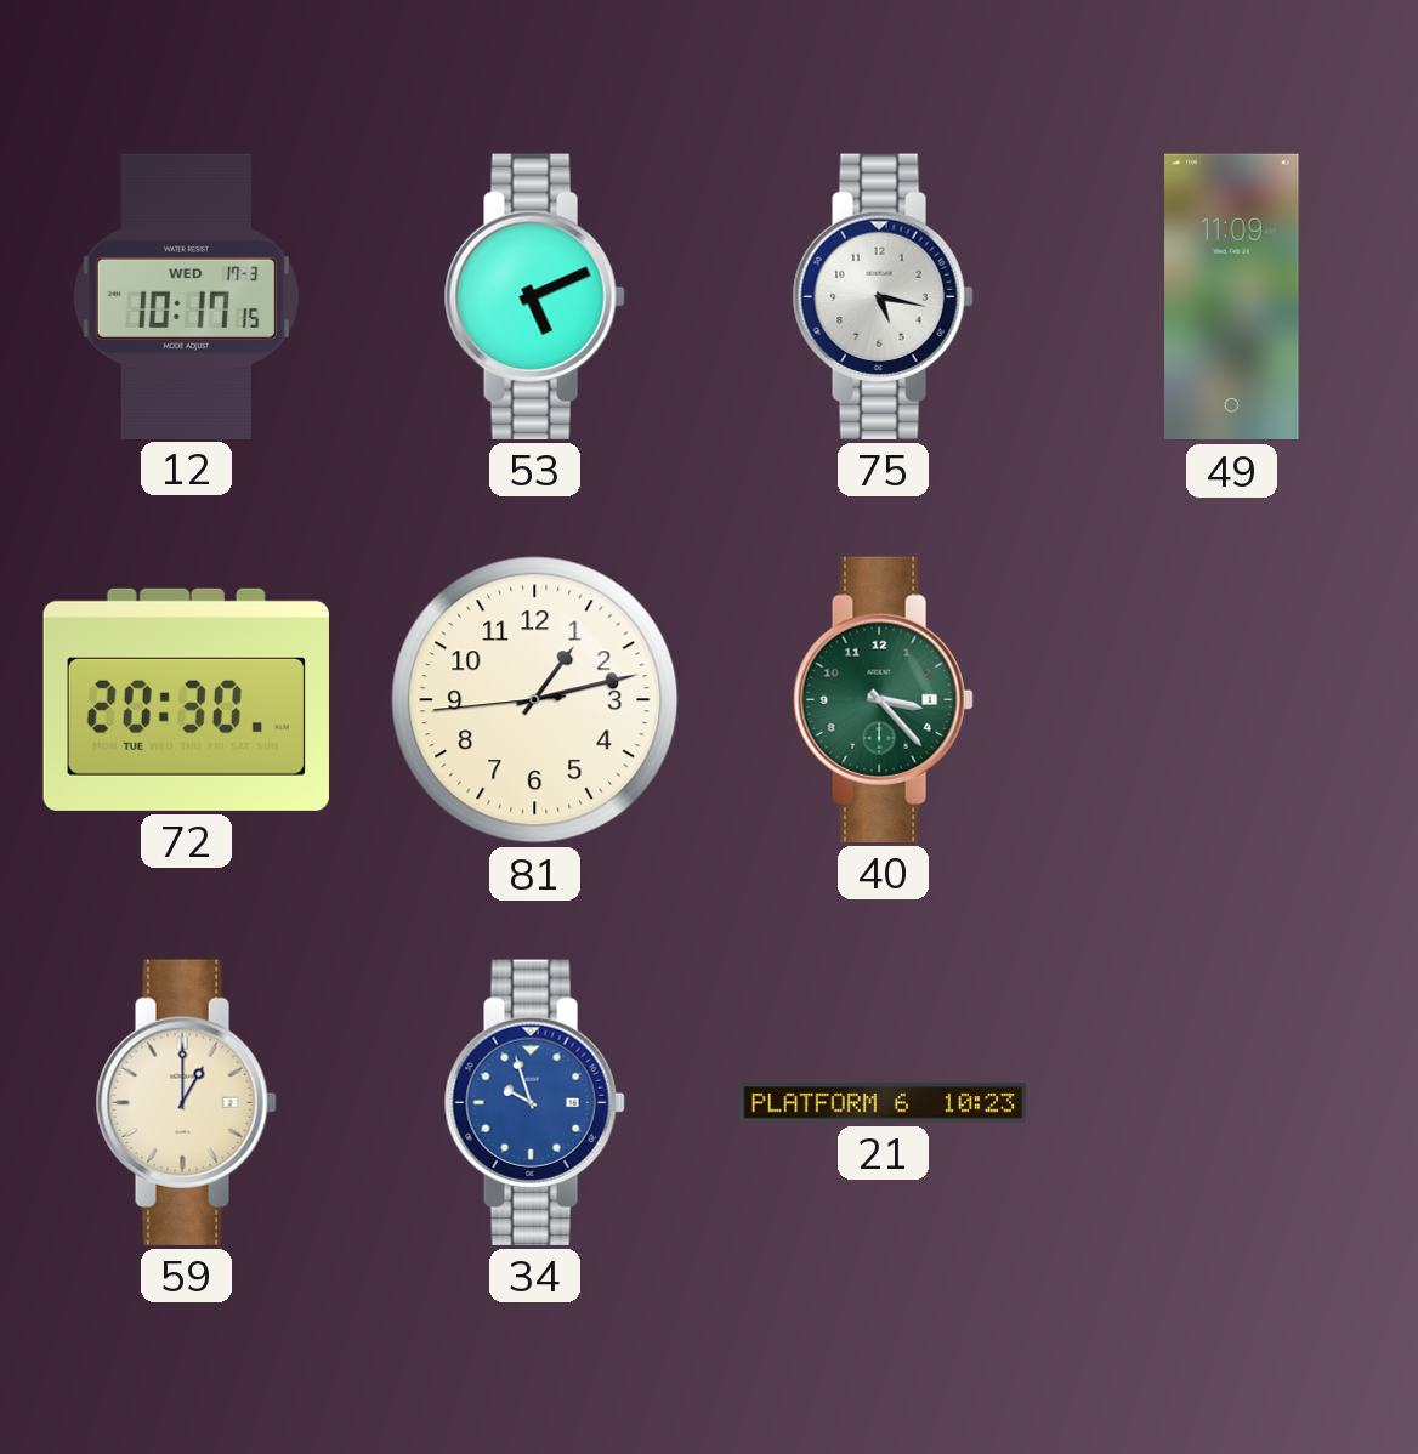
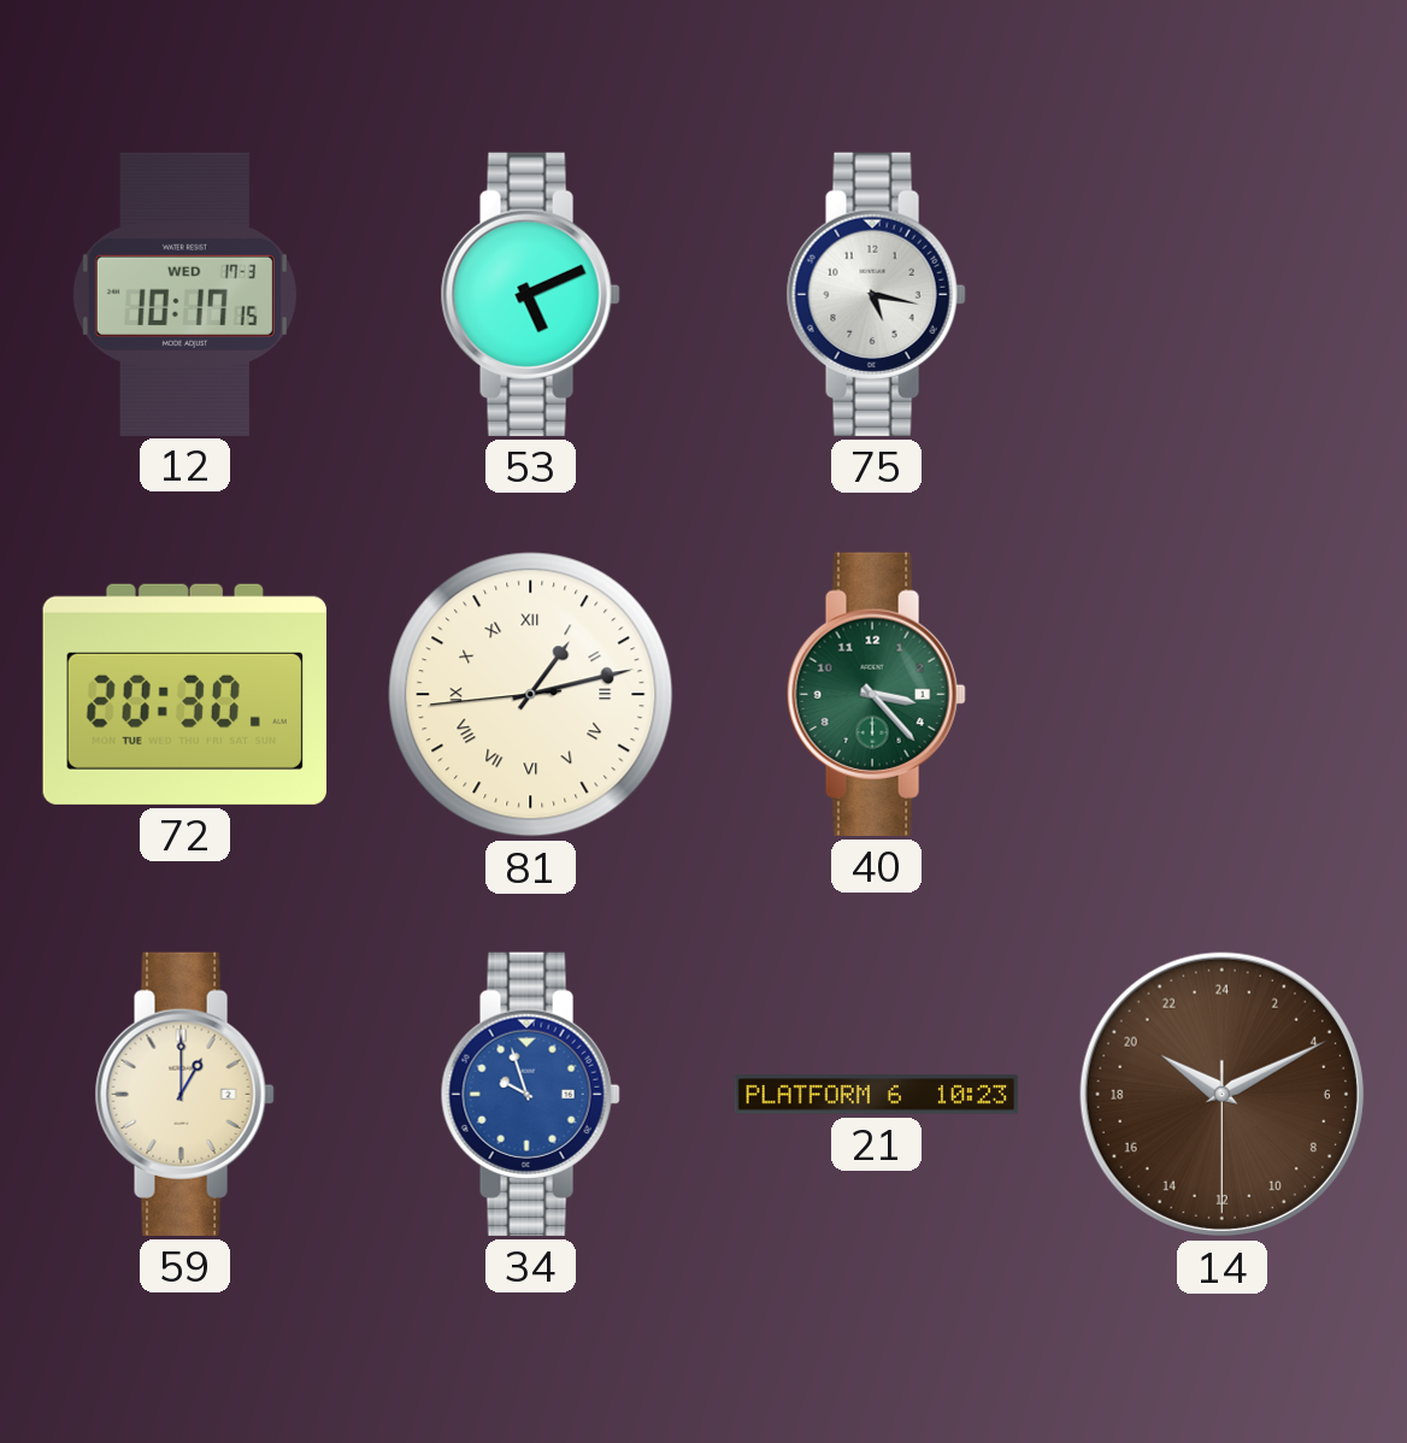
49: 11:09 -> none
81 numerals: Arabic -> Roman
14: none -> 20:10
